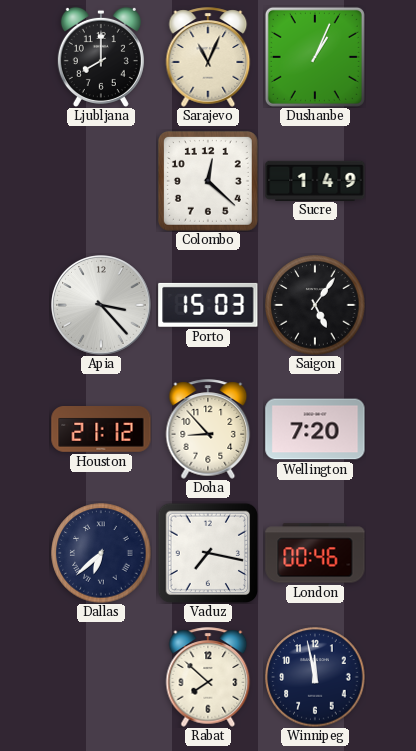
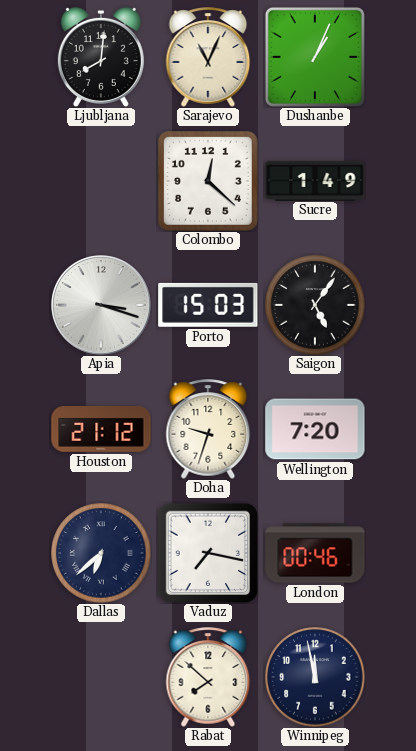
Ljubljana: 8:00 -> 8:01
Apia: 3:23 -> 3:18
Doha: 8:53 -> 9:33
